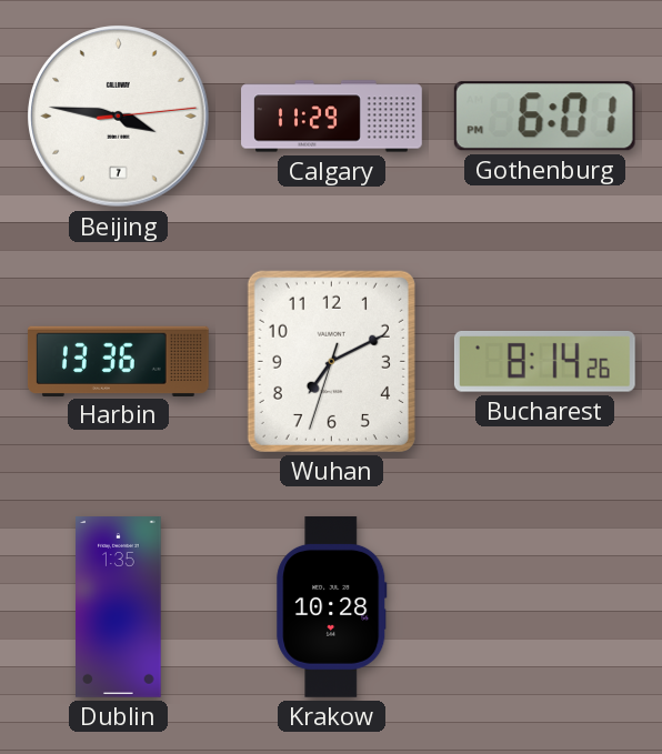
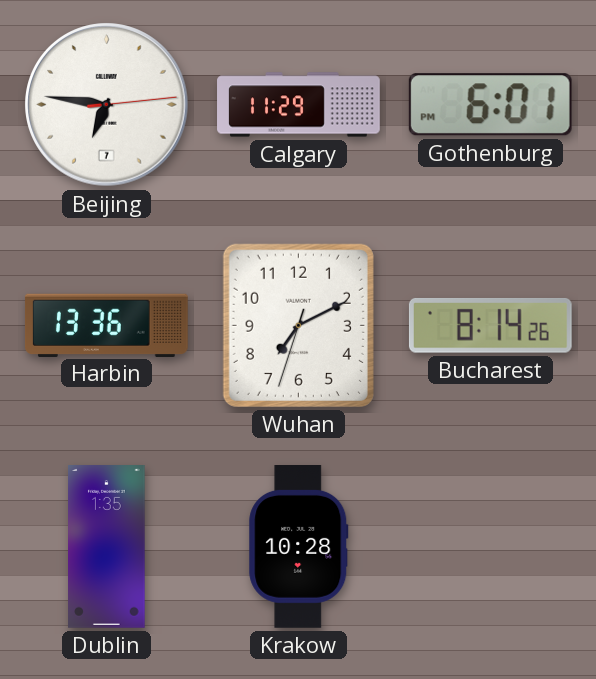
Beijing: 3:46 -> 6:46
